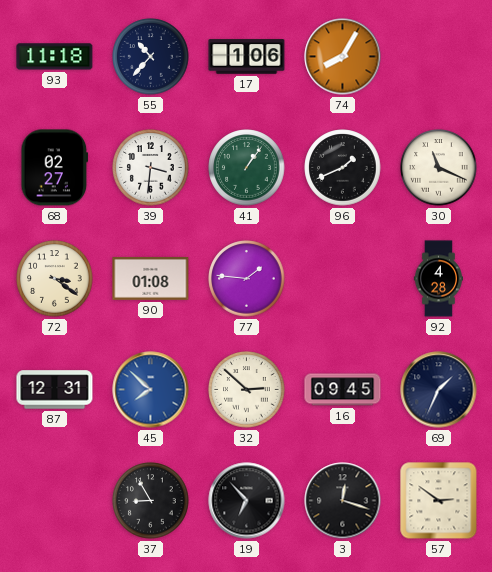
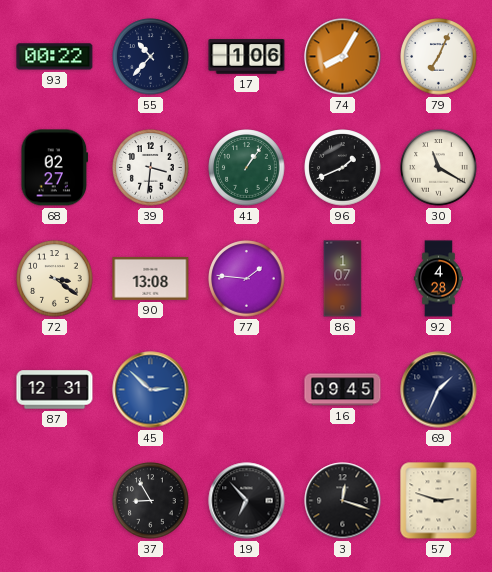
93: 11:18 -> 00:22
79: none -> 7:04
30: 11:19 -> 11:20
90: 01:08 -> 13:08
86: none -> 1:07
45: 7:52 -> 2:52
32: 2:52 -> none
57: 2:51 -> 2:48
